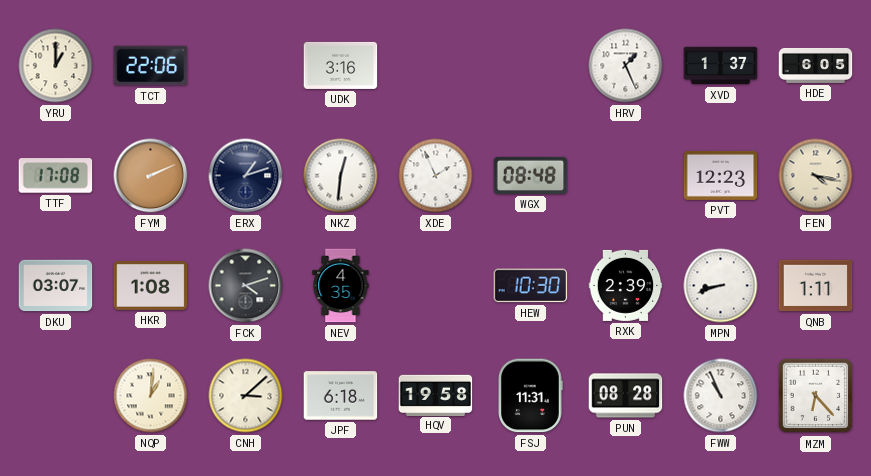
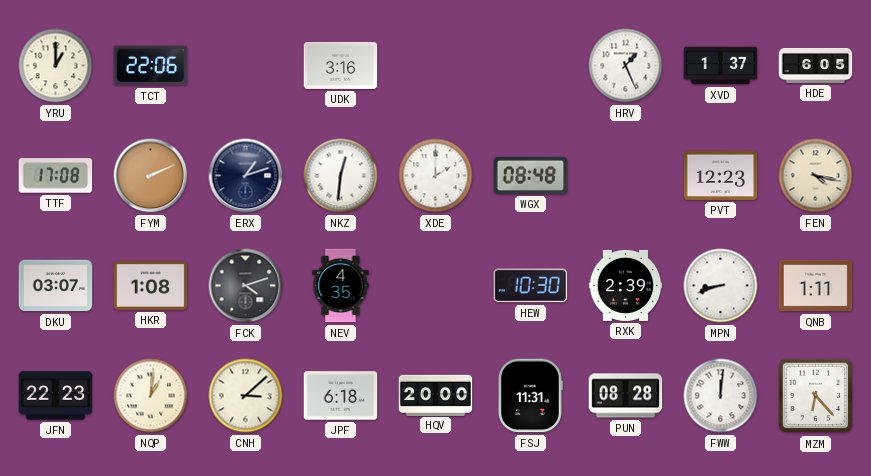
XDE: 1:56 -> 2:00
JFN: none -> 22:23
HQV: 19:58 -> 20:00
FWW: 10:56 -> 12:01
